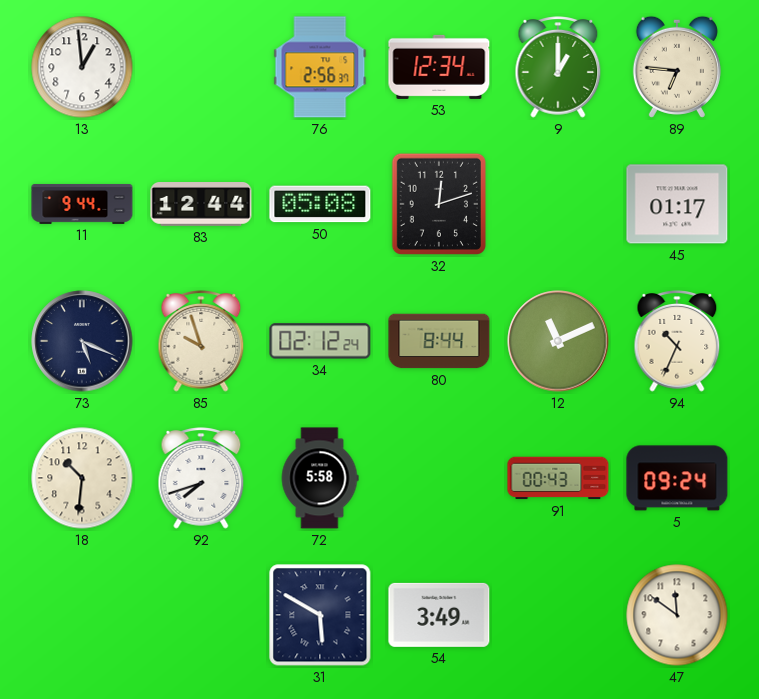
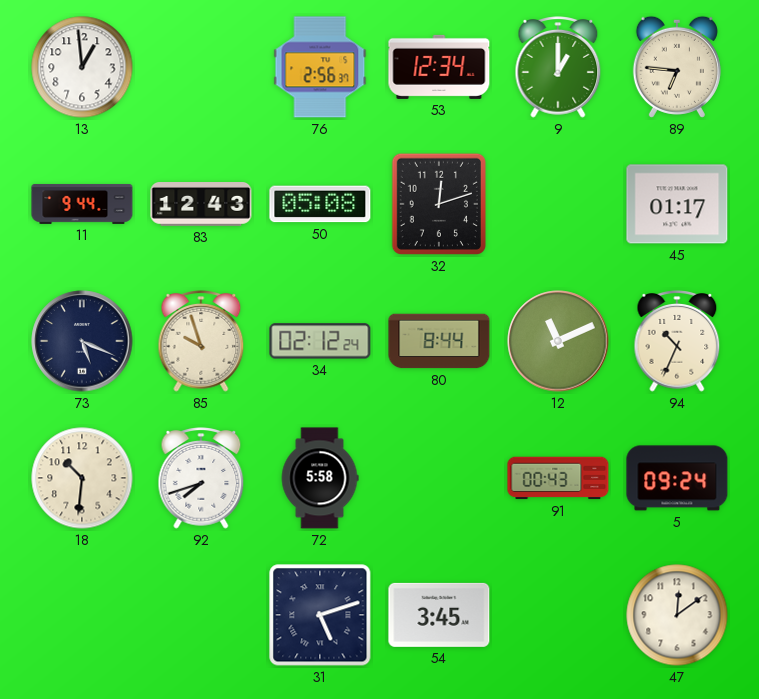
83: 12:44 -> 12:43
31: 5:50 -> 5:12
54: 3:49 -> 3:45
47: 11:51 -> 12:09
